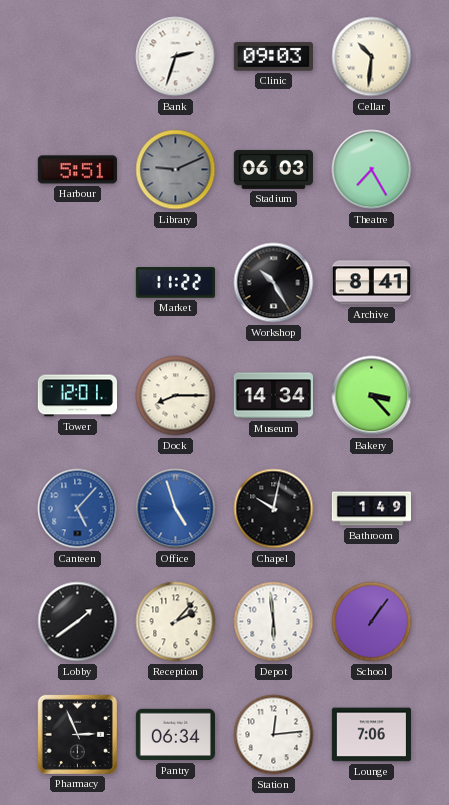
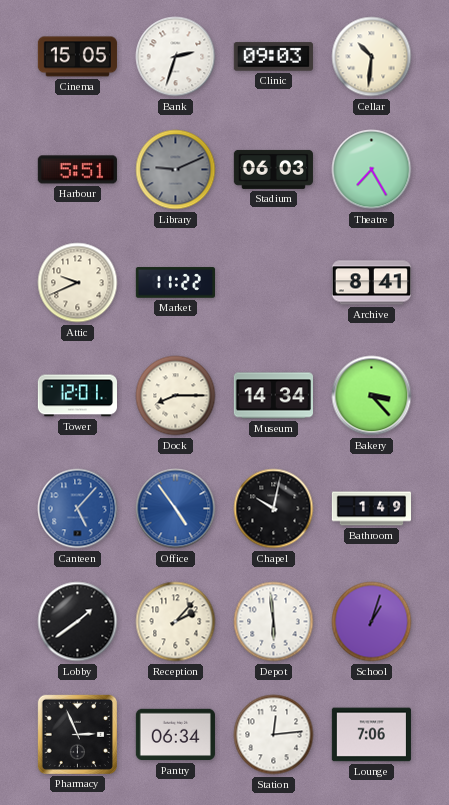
Cinema: none -> 15:05
Attic: none -> 9:41
Workshop: 10:25 -> none
Office: 4:57 -> 4:54
School: 1:06 -> 1:03
